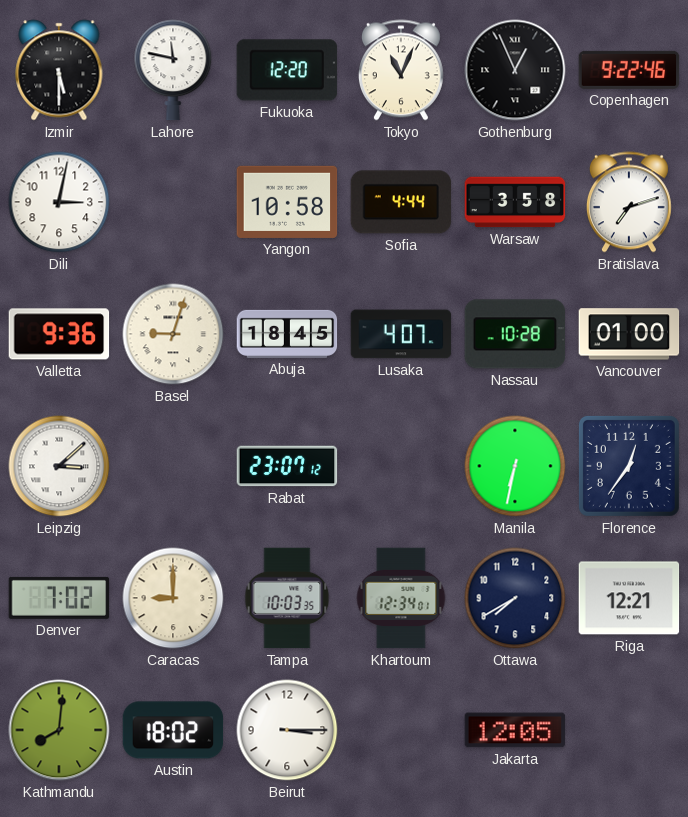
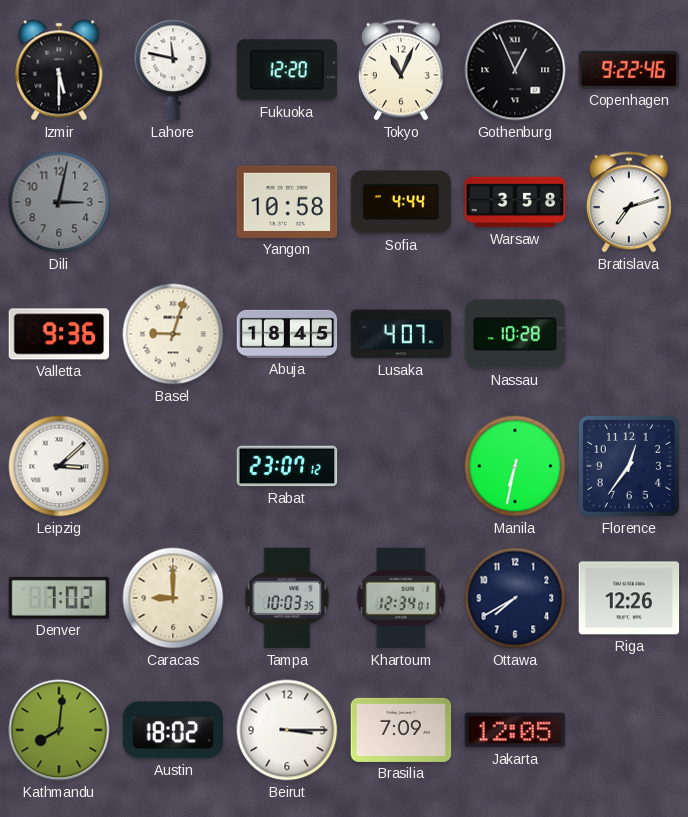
Dili dial: white -> grey
Vancouver: 01:00 -> none
Riga: 12:21 -> 12:26
Brasilia: none -> 7:09
